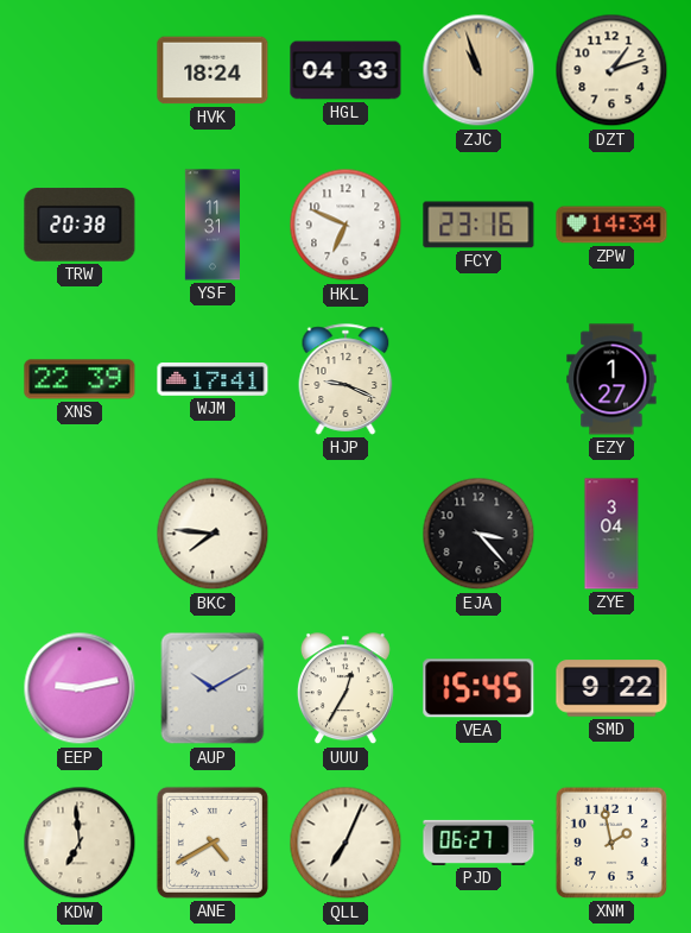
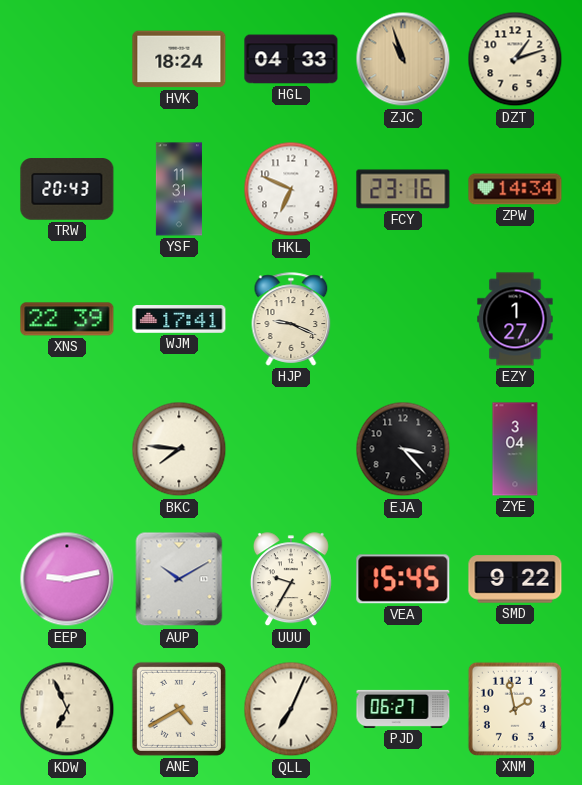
TRW: 20:38 -> 20:43
UUU: 12:35 -> 9:35
KDW: 6:59 -> 6:56
